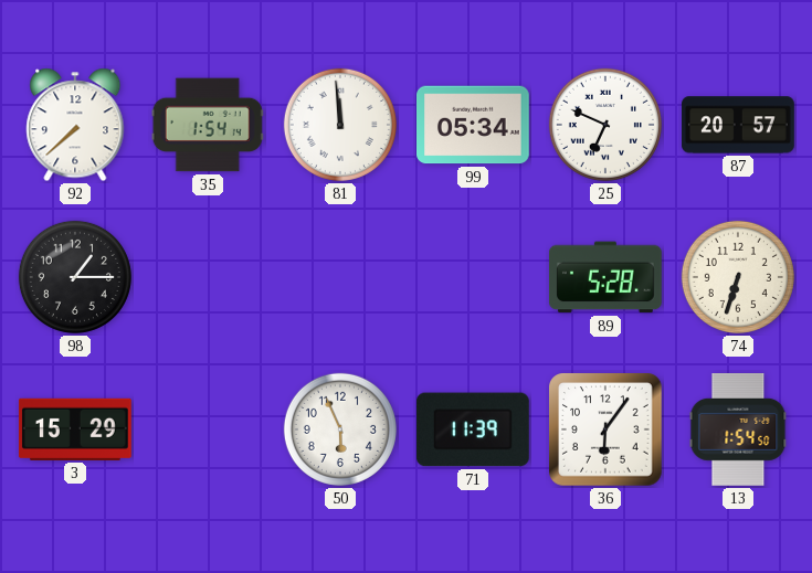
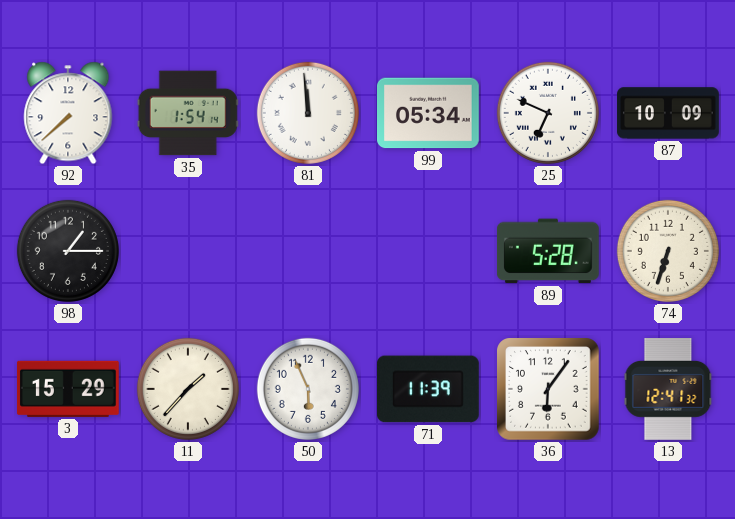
87: 20:57 -> 10:09
11: none -> 1:37
13: 1:54 -> 12:41
